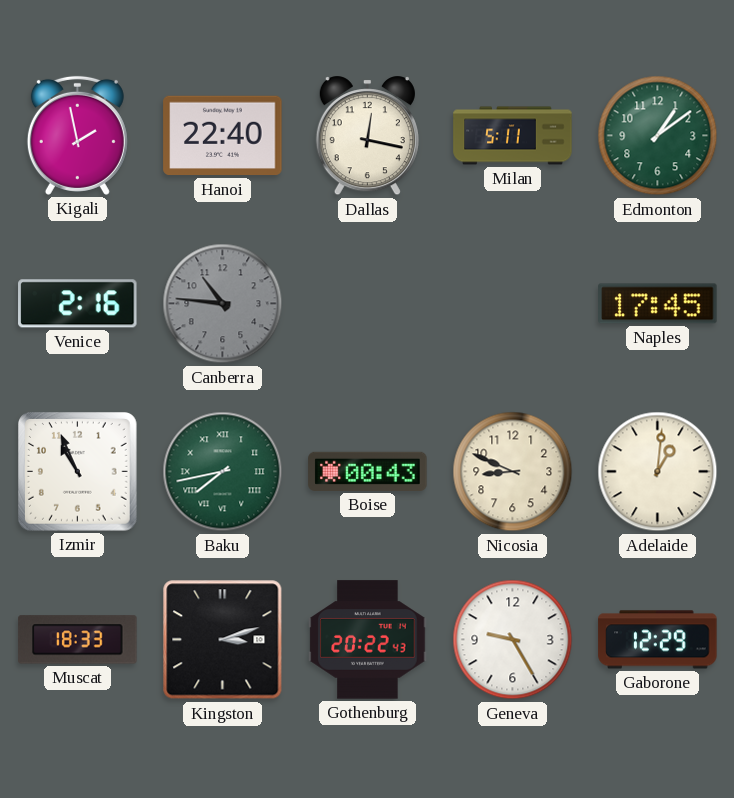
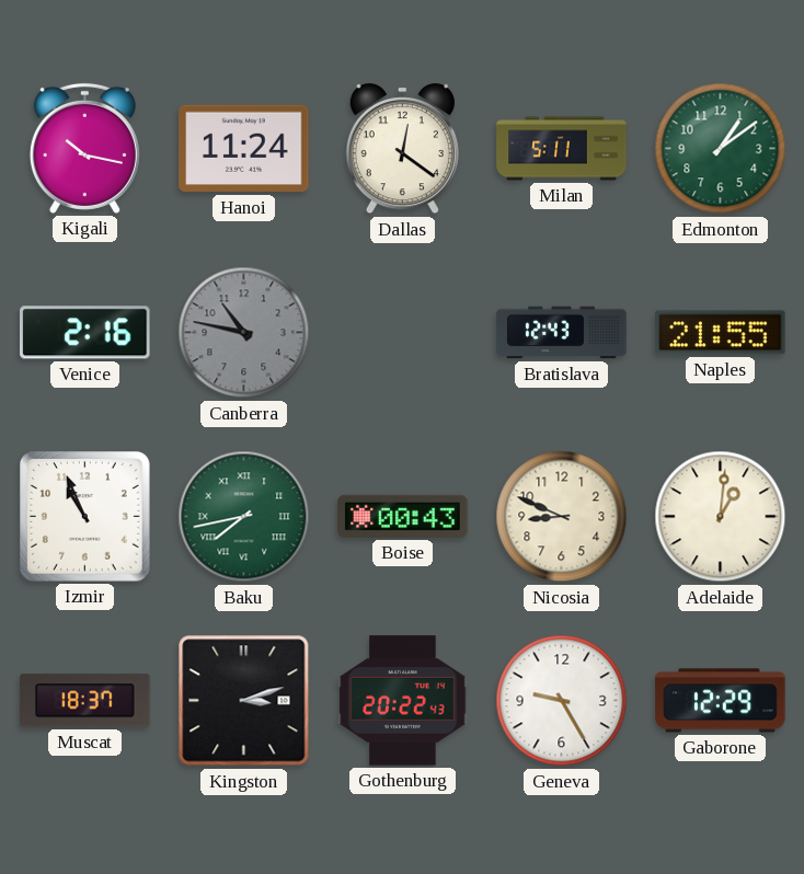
Kigali: 1:58 -> 10:17
Hanoi: 22:40 -> 11:24
Dallas: 12:17 -> 12:21
Canberra: 10:46 -> 10:47
Bratislava: none -> 12:43
Naples: 17:45 -> 21:55
Muscat: 18:33 -> 18:37
